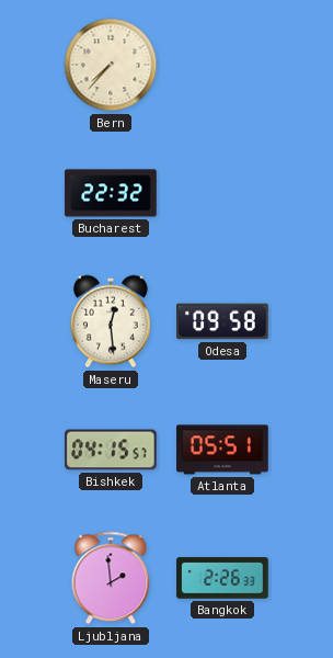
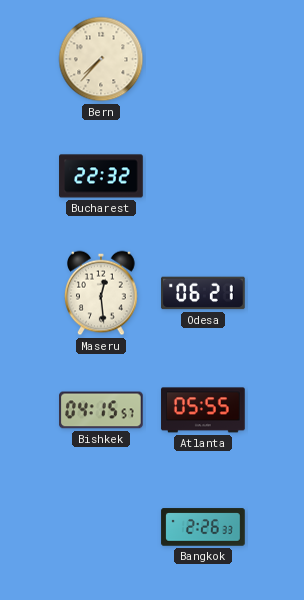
Odesa: 09:58 -> 06:21
Atlanta: 05:51 -> 05:55
Ljubljana: 1:59 -> none
